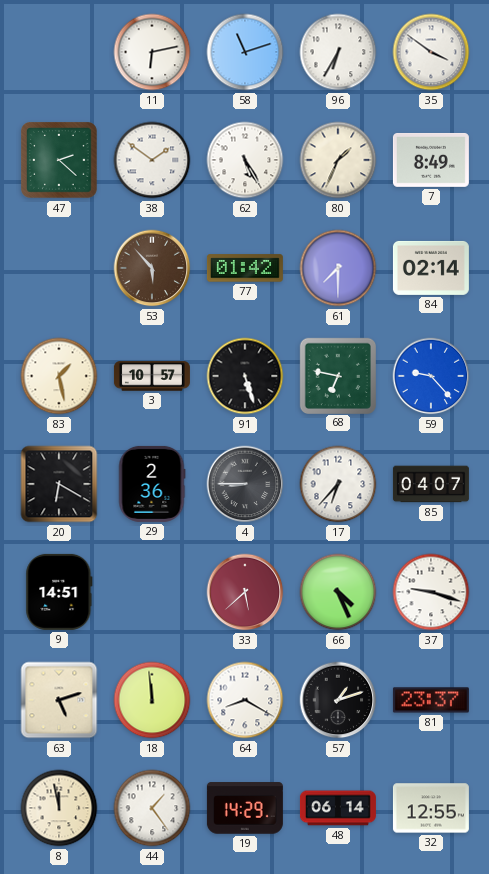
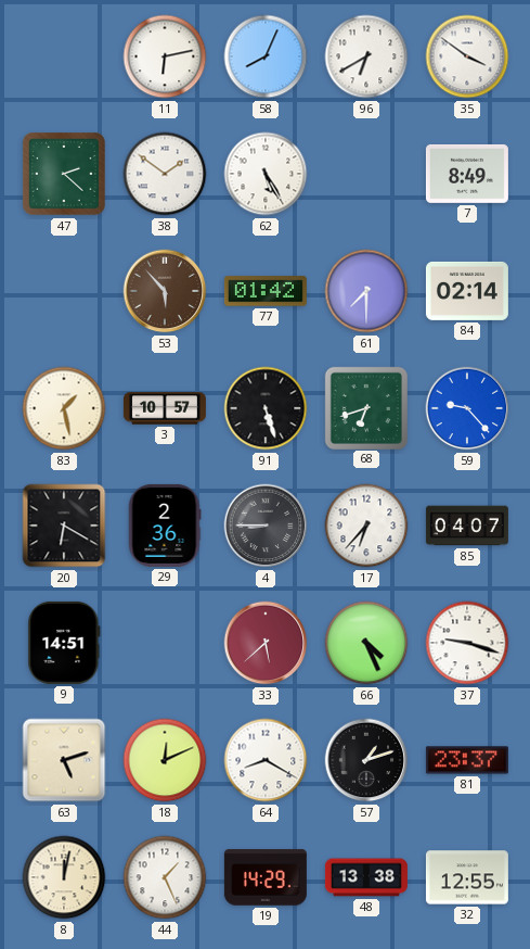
58: 11:12 -> 8:04
96: 6:35 -> 6:40
80: 1:34 -> none
68: 6:47 -> 6:42
18: 11:59 -> 12:11
8: 11:58 -> 12:02
44: 1:24 -> 1:26
48: 06:14 -> 13:38
